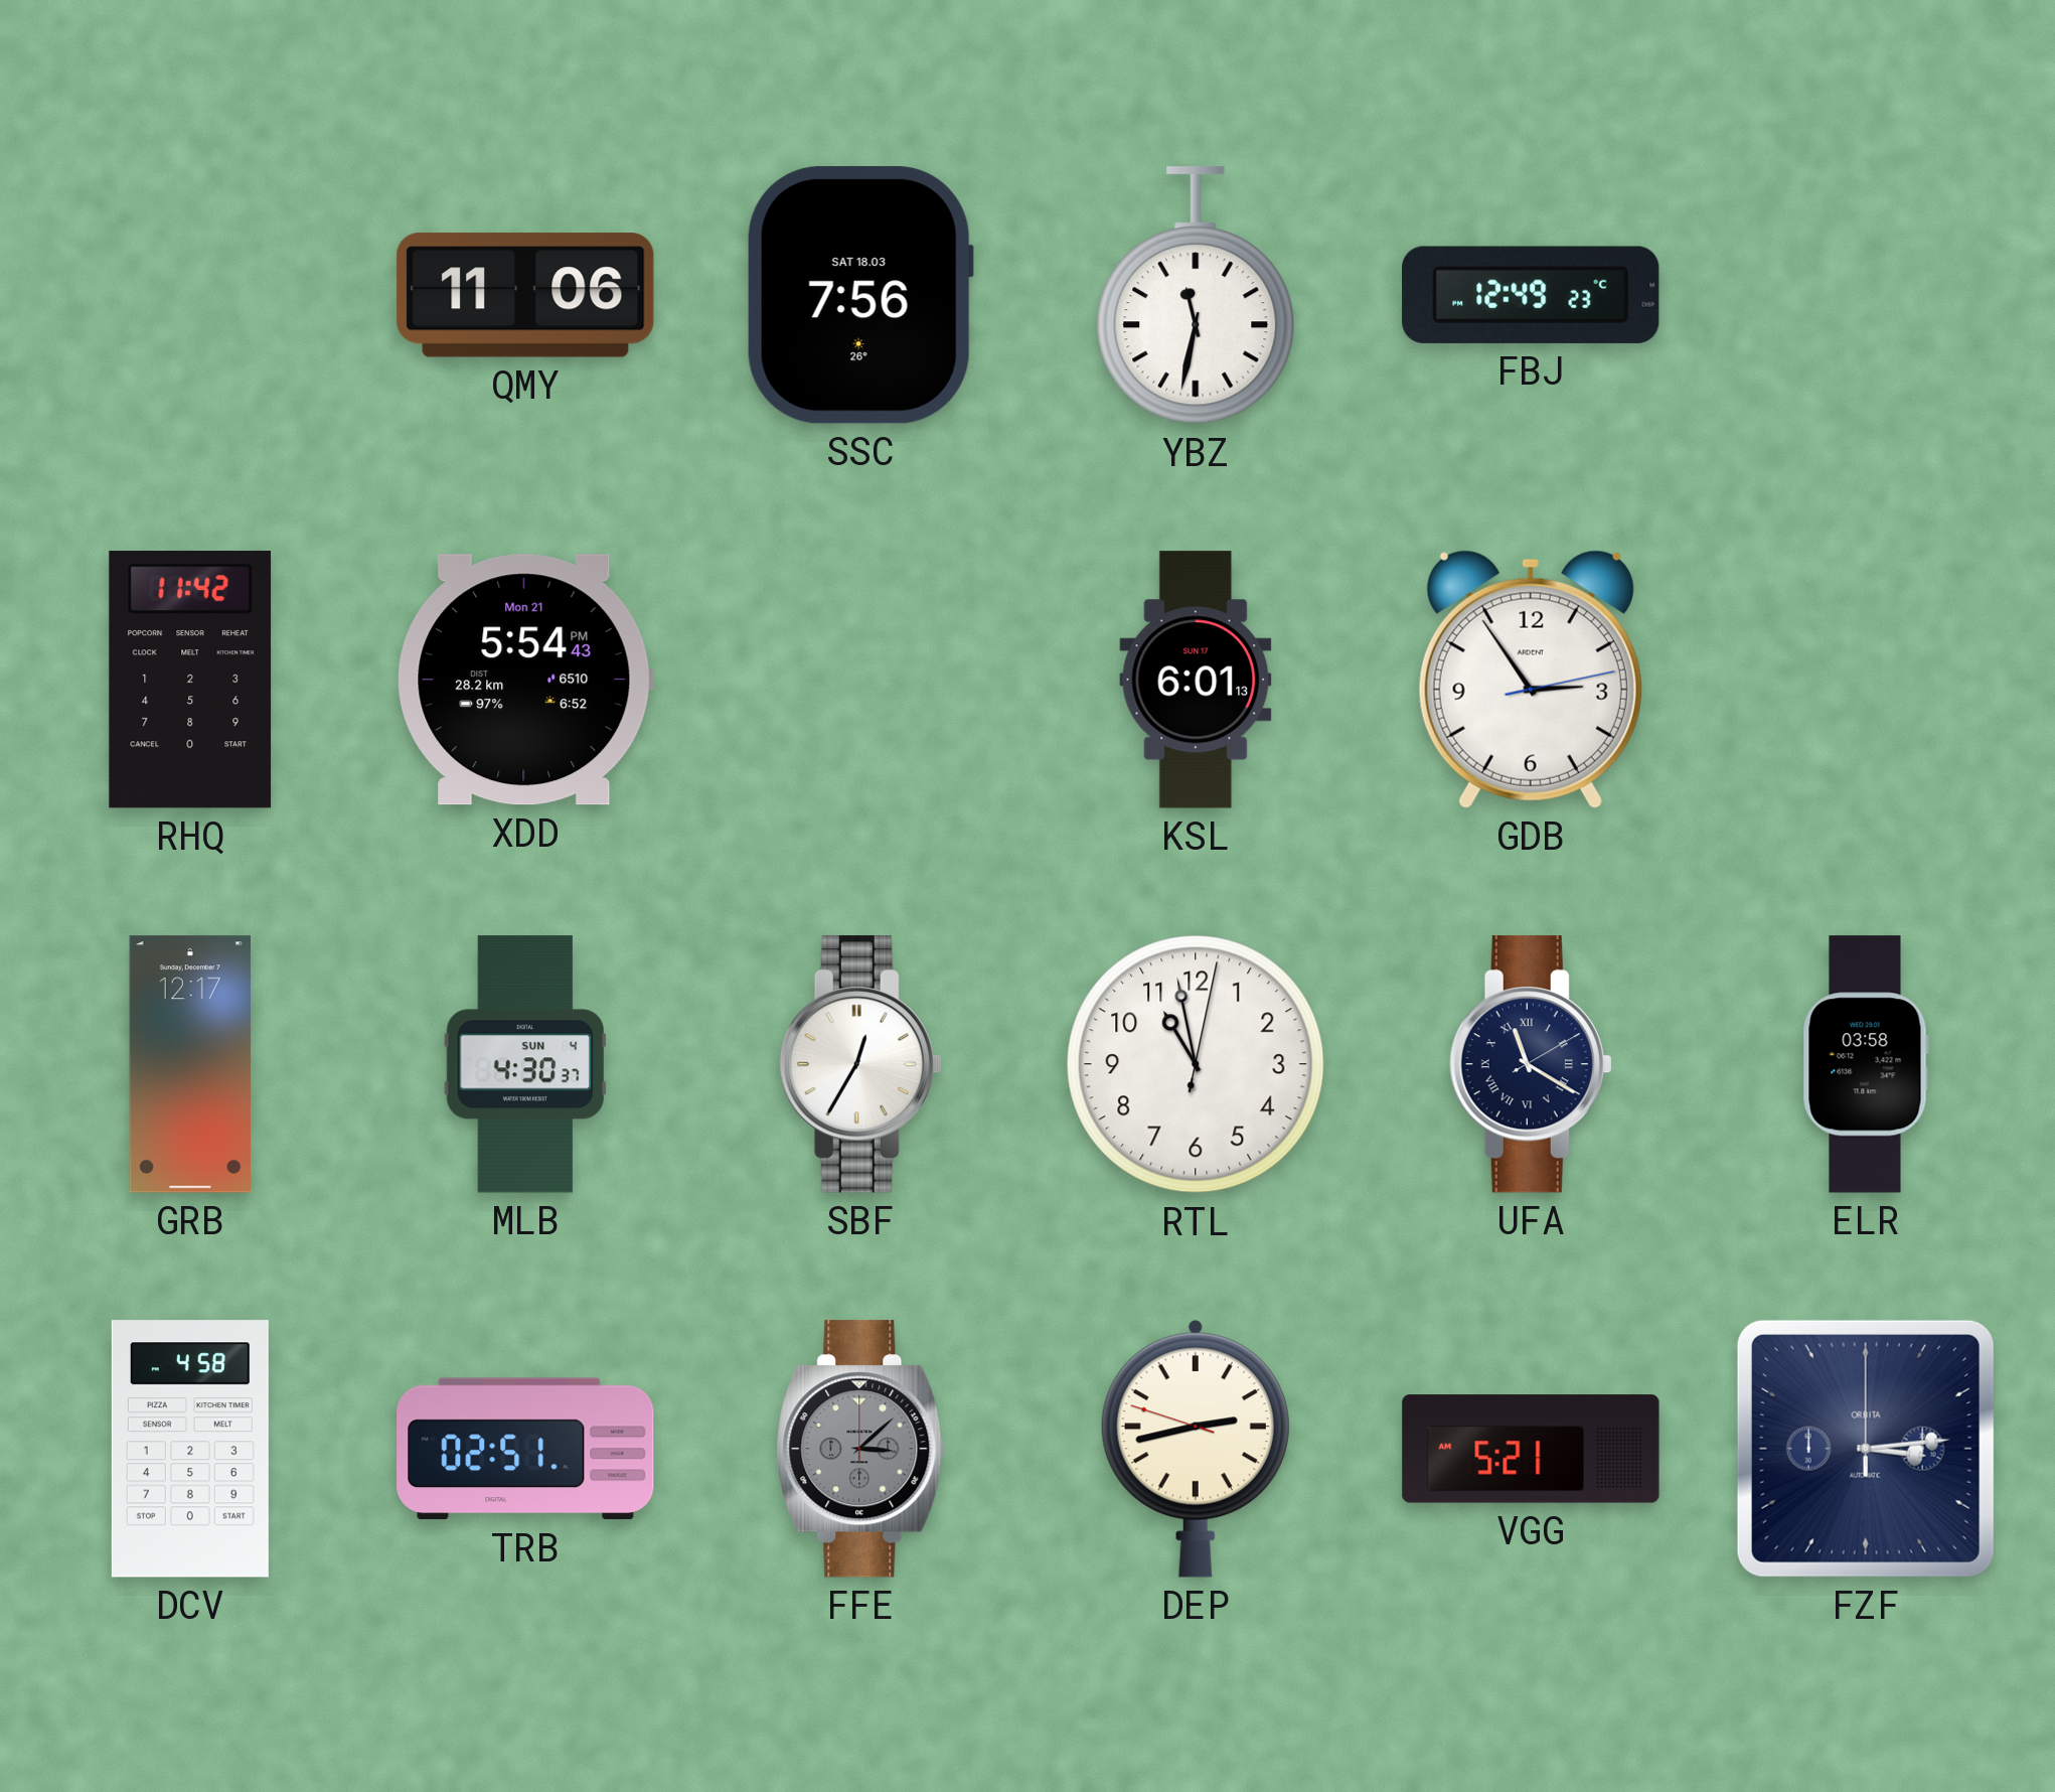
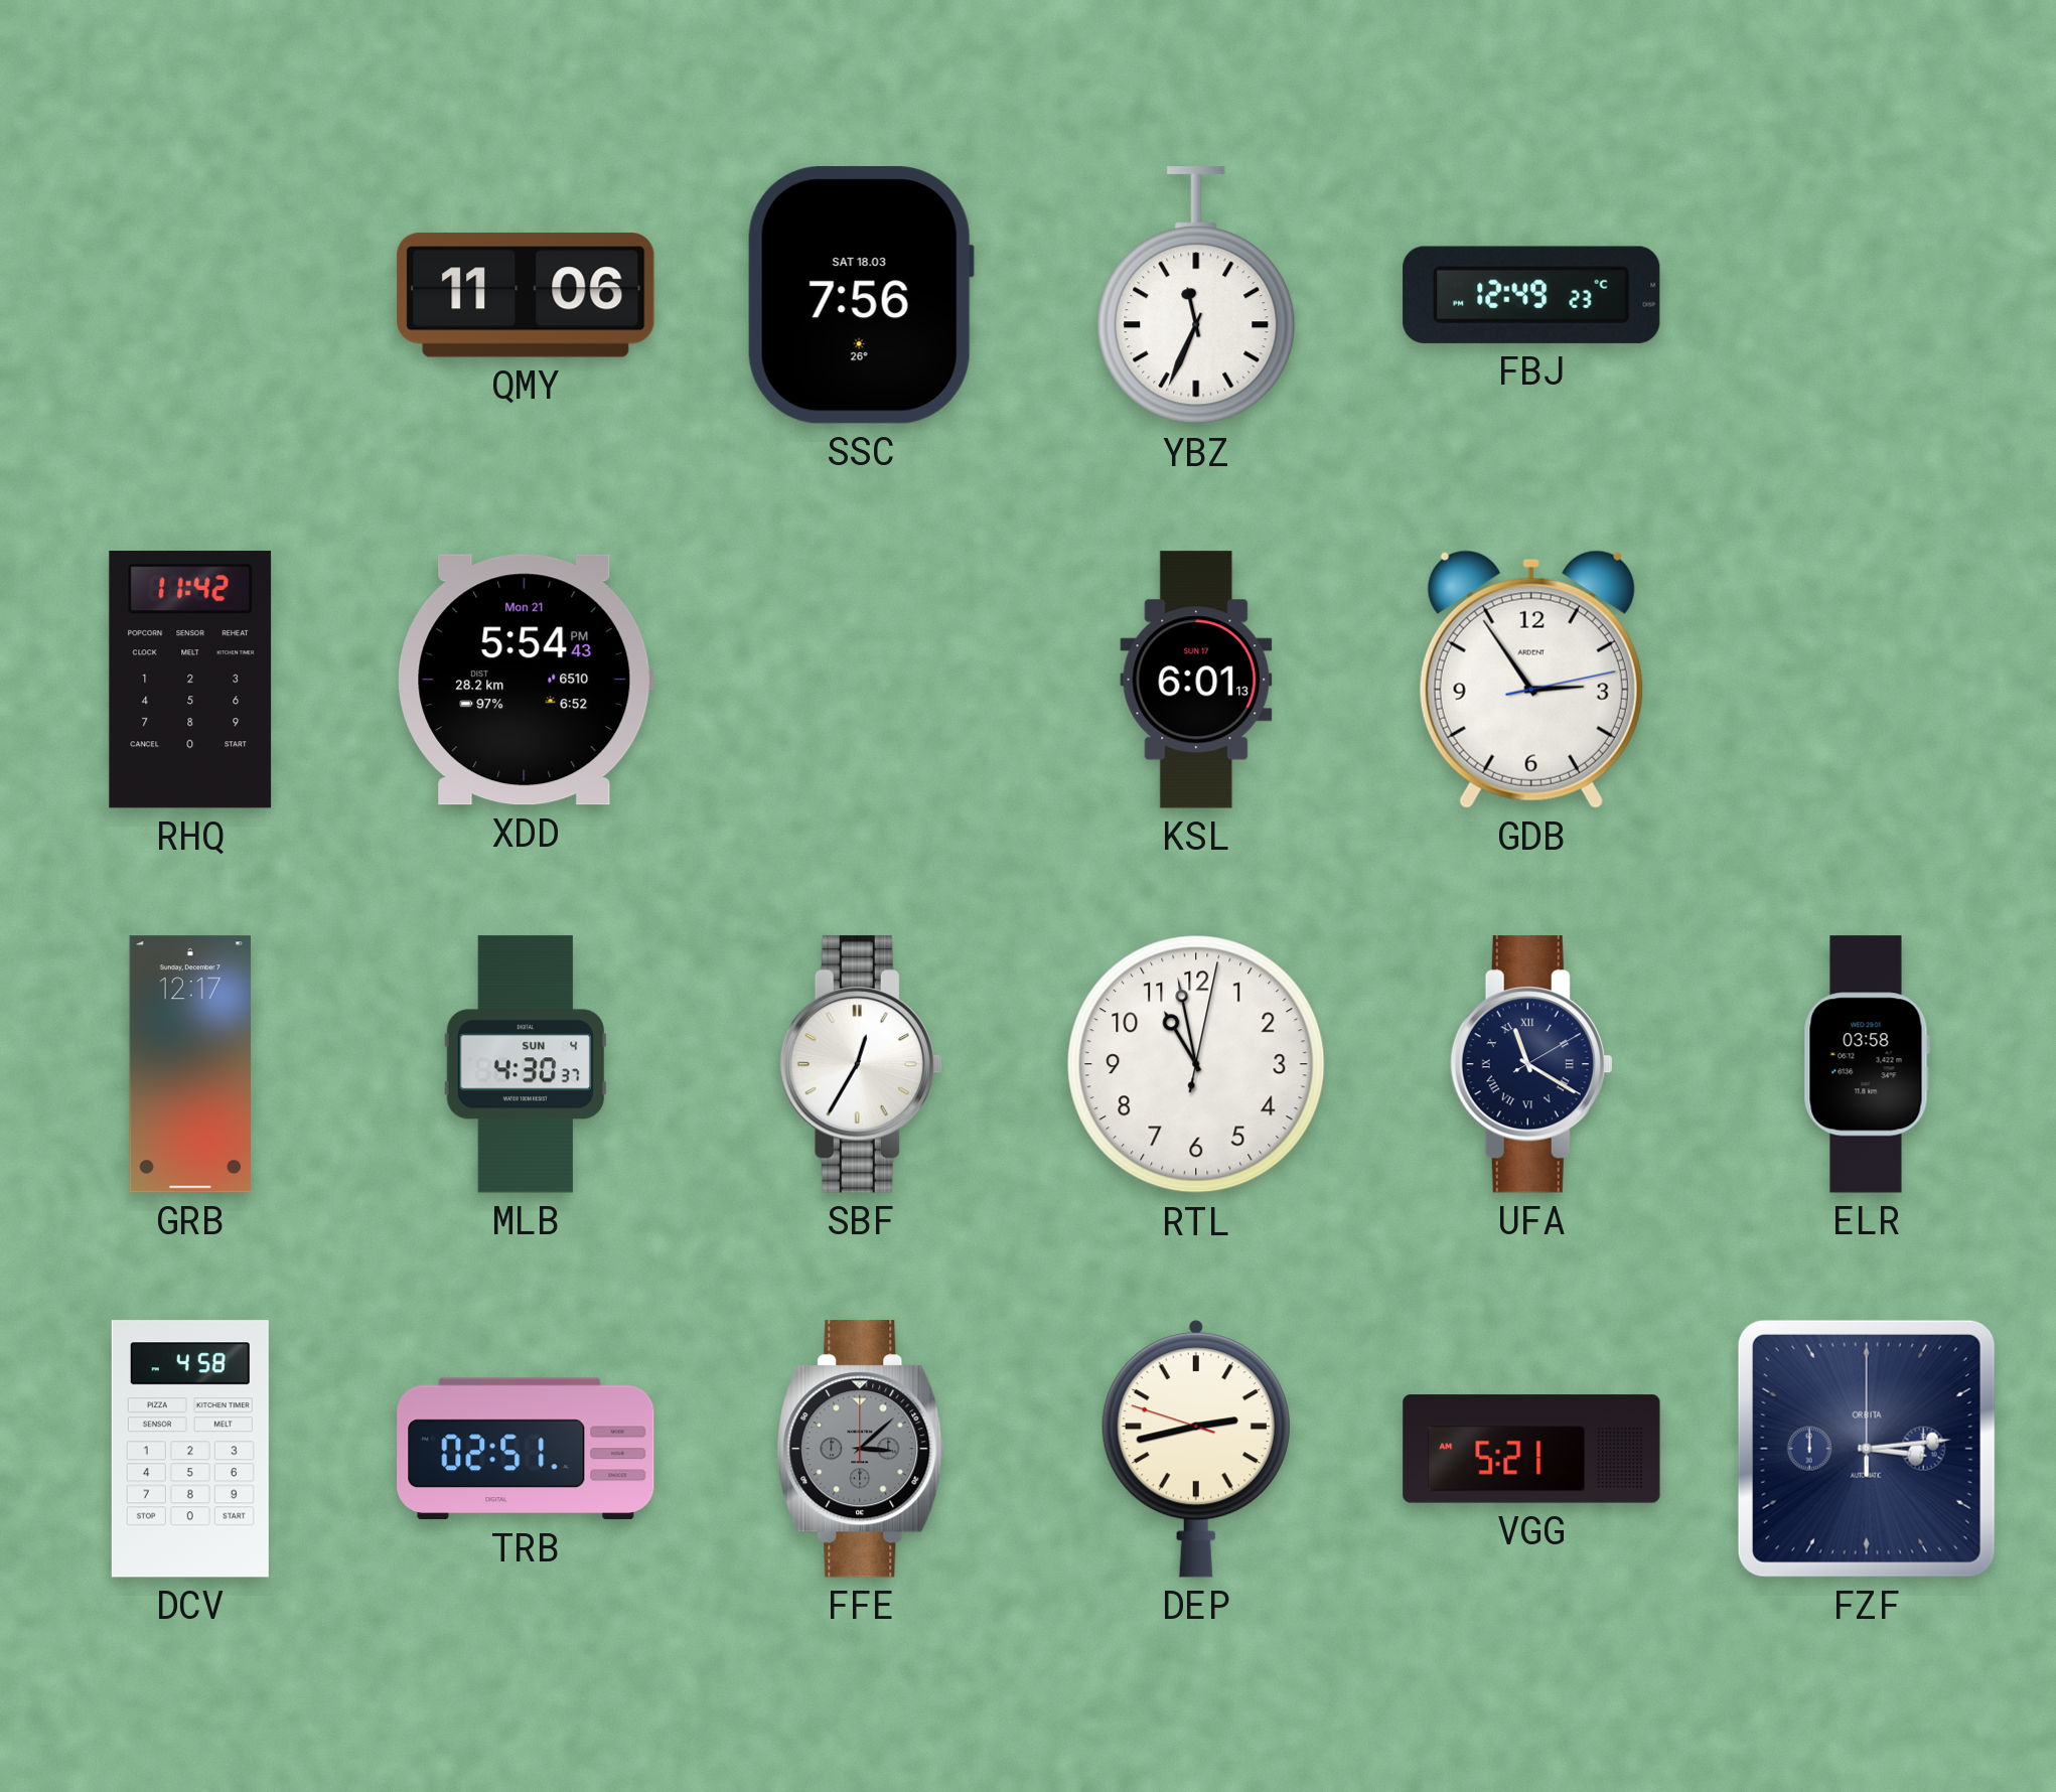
YBZ: 11:32 -> 11:34
